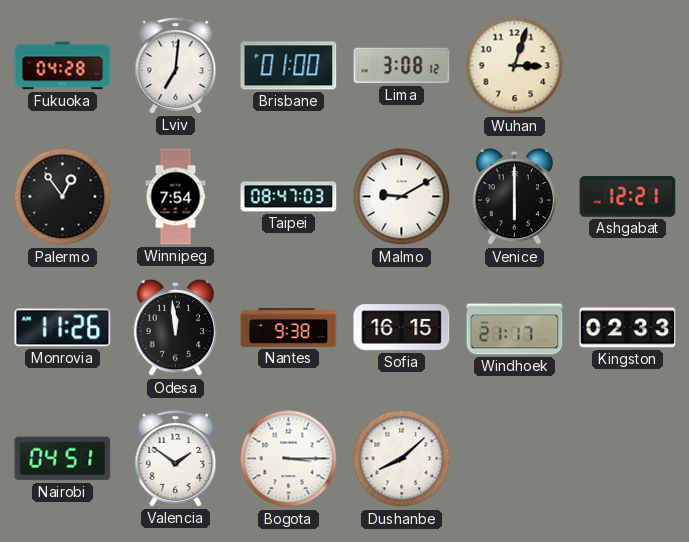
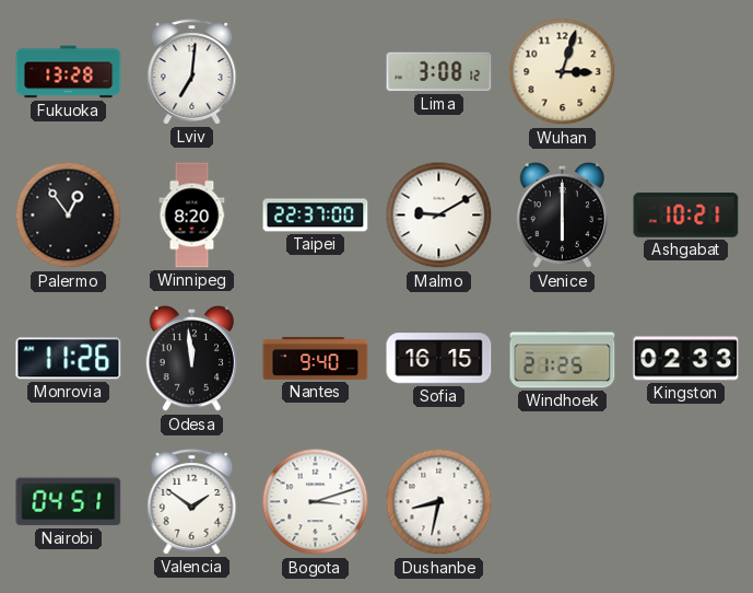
Fukuoka: 04:28 -> 13:28
Brisbane: 01:00 -> none
Winnipeg: 7:54 -> 8:20
Taipei: 08:47 -> 22:37
Ashgabat: 12:21 -> 10:21
Nantes: 9:38 -> 9:40
Windhoek: 21:17 -> 21:25
Bogota: 3:15 -> 3:12
Dushanbe: 8:08 -> 8:32
